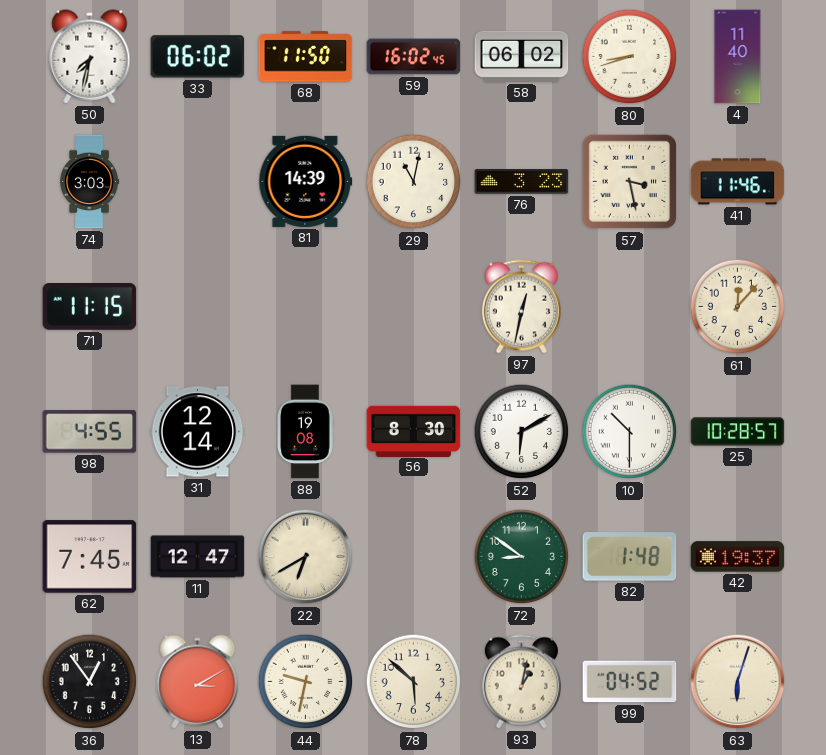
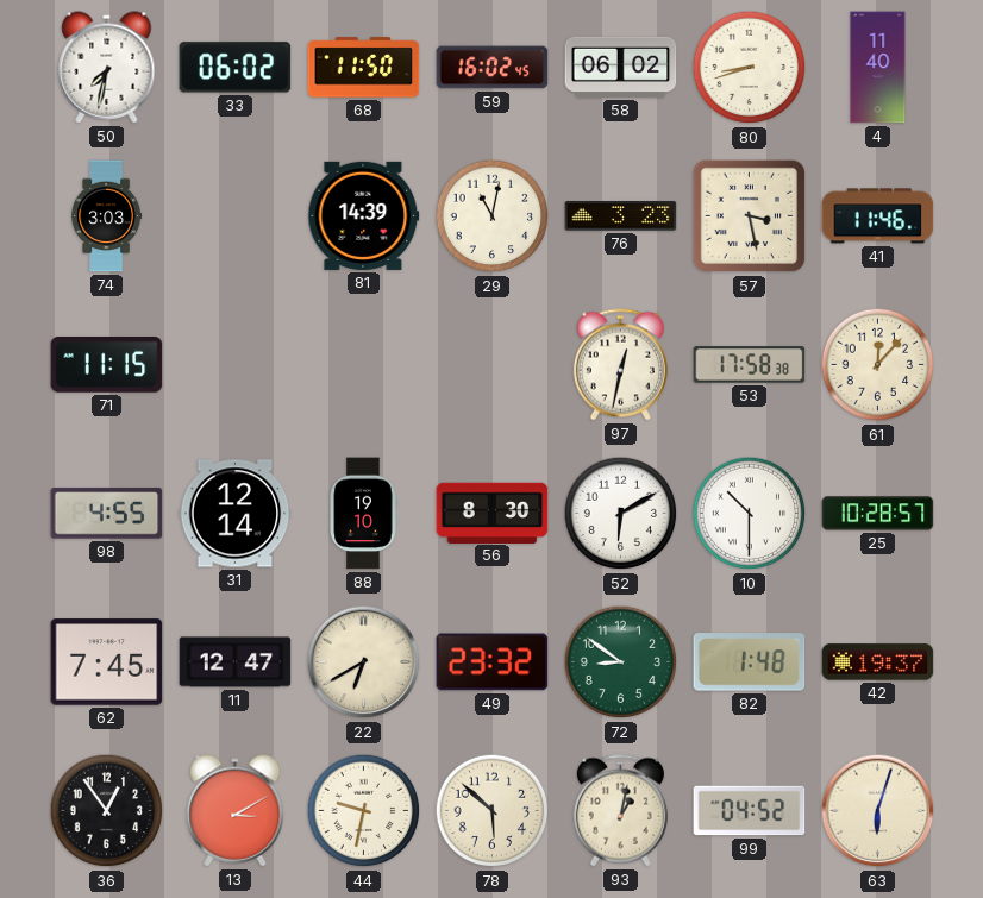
53: none -> 17:58
88: 19:08 -> 19:10
49: none -> 23:32
